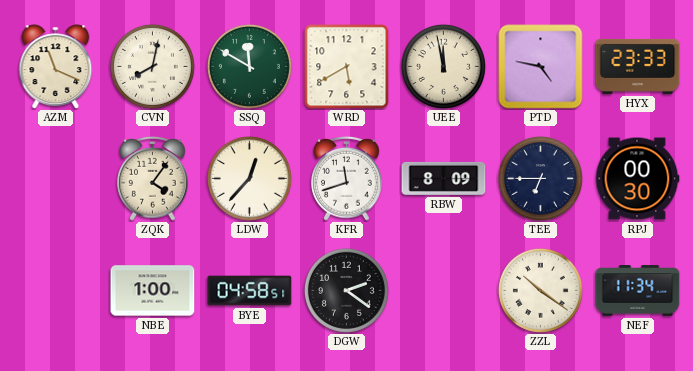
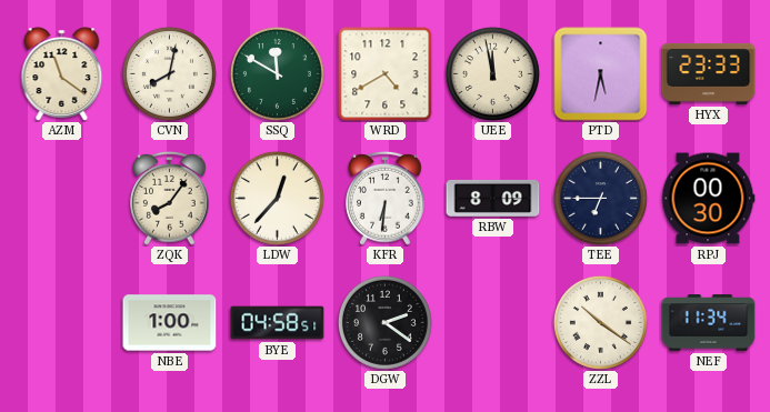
AZM: 11:19 -> 11:21
WRD: 5:40 -> 4:40
PTD: 4:47 -> 5:32
ZQK: 4:06 -> 8:06
KFR: 11:42 -> 6:31
